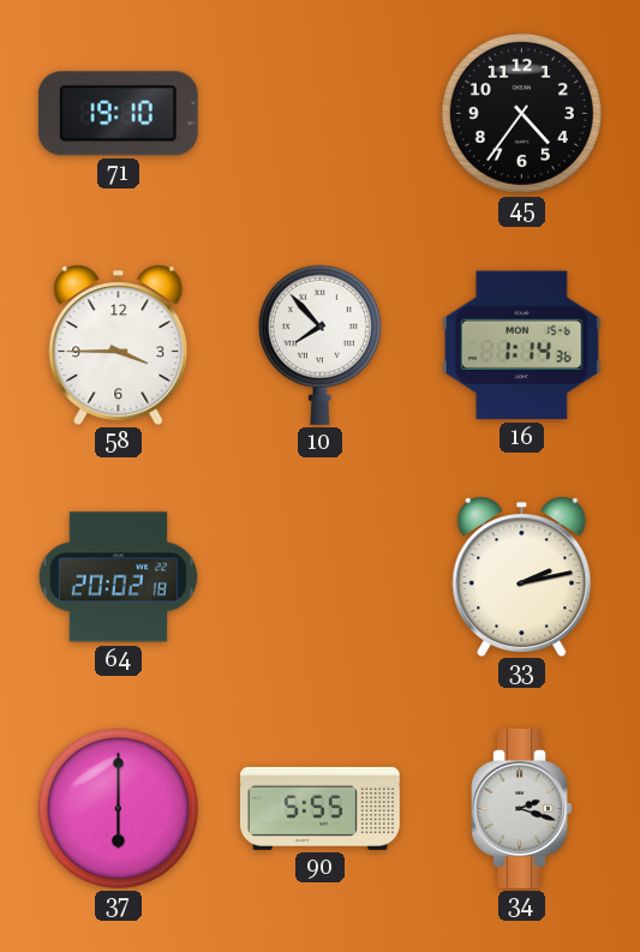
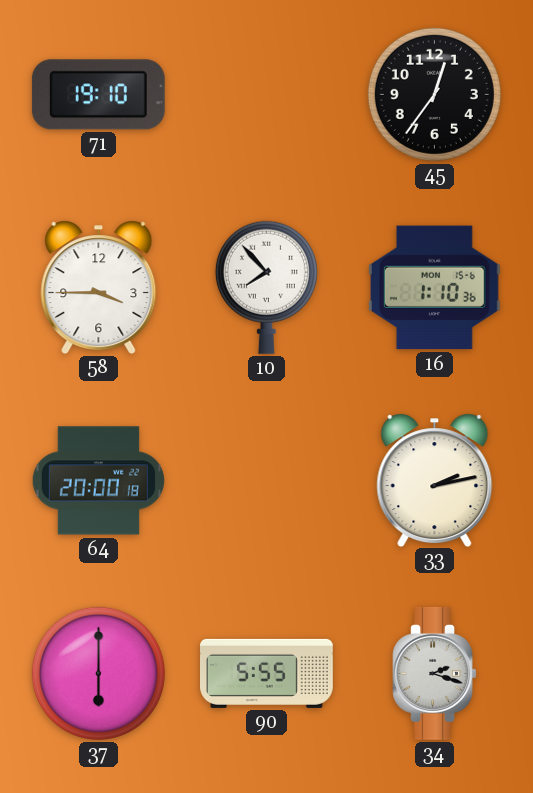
45: 4:36 -> 12:36
16: 1:14 -> 1:10
64: 20:02 -> 20:00
